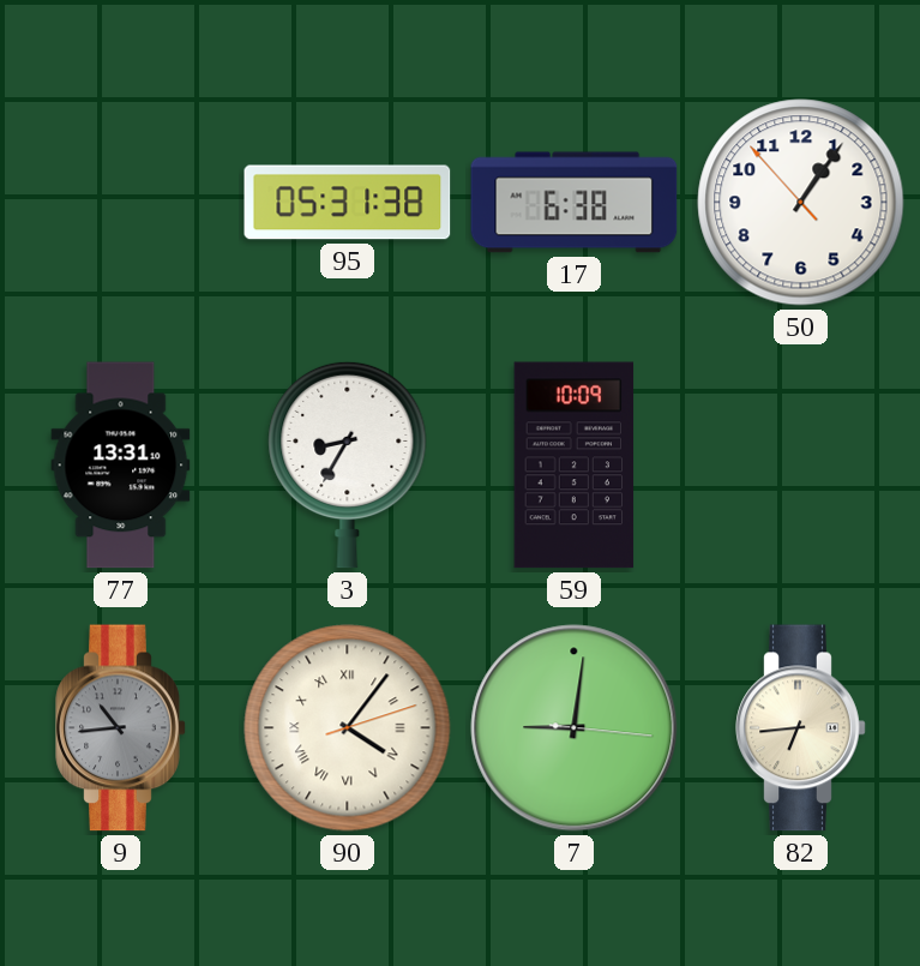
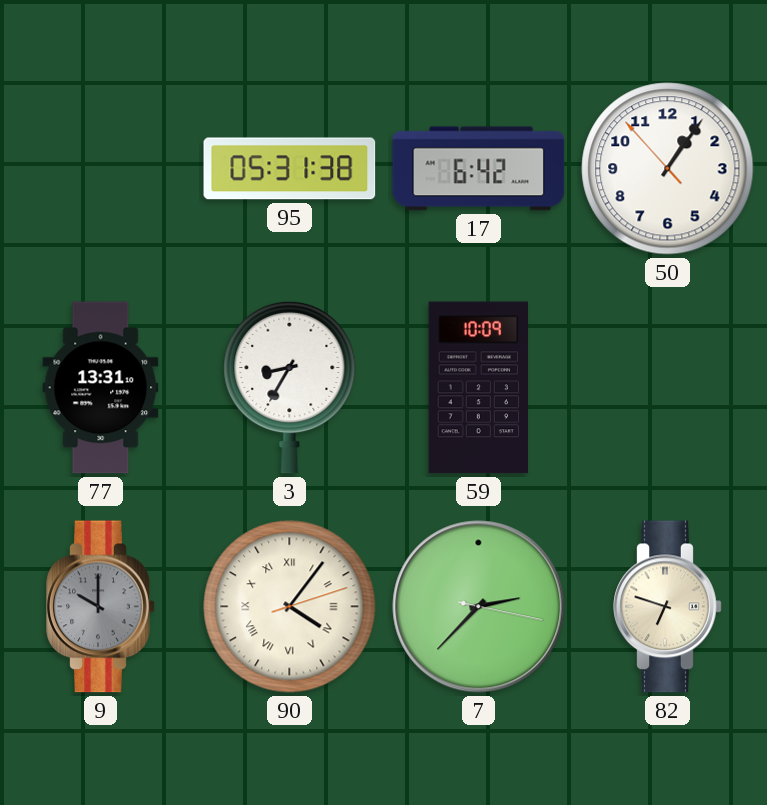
17: 6:38 -> 6:42
9: 10:44 -> 10:00
7: 9:01 -> 2:37
82: 6:44 -> 6:48
